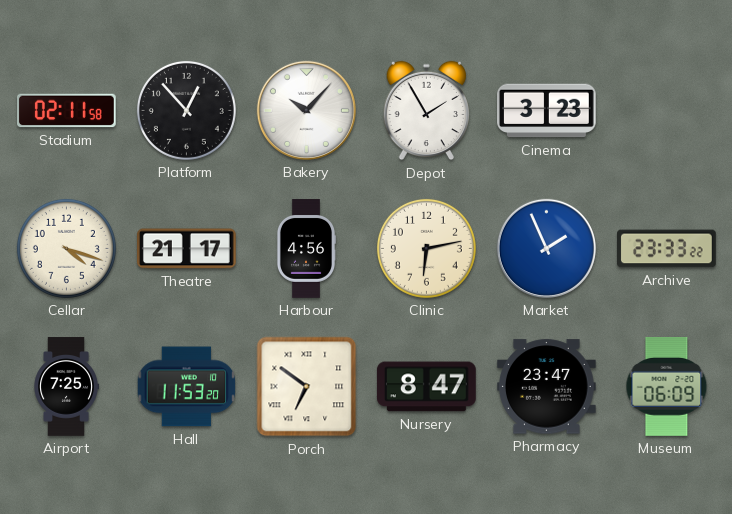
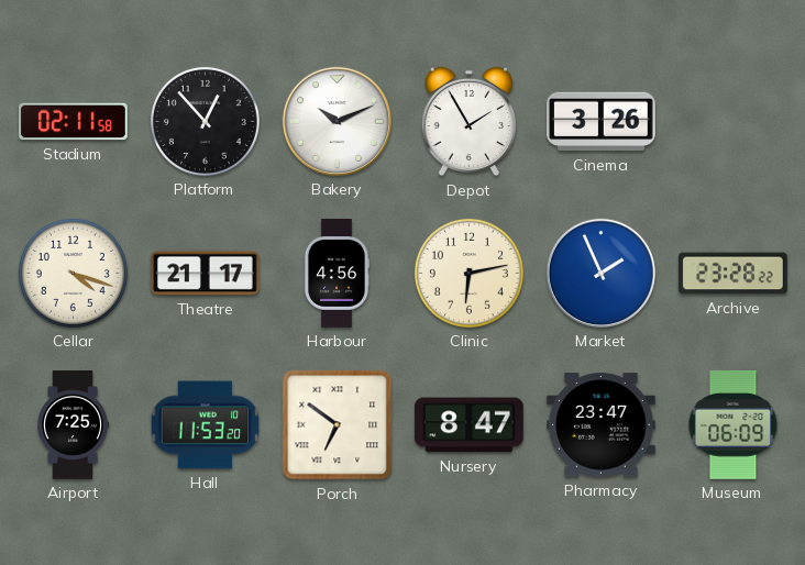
Bakery: 10:07 -> 10:11
Cinema: 3:23 -> 3:26
Archive: 23:33 -> 23:28
